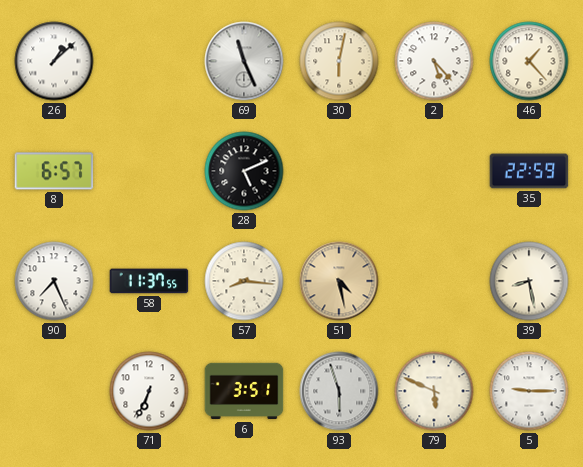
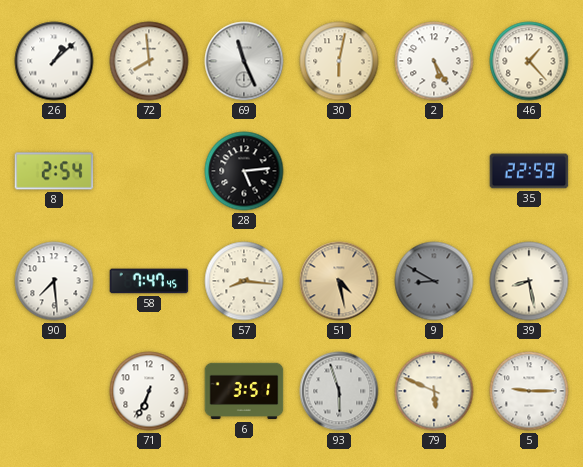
72: none -> 7:59
2: 5:23 -> 5:25
8: 6:57 -> 2:54
28: 5:11 -> 5:14
90: 7:26 -> 7:29
58: 11:37 -> 7:47
9: none -> 8:50
